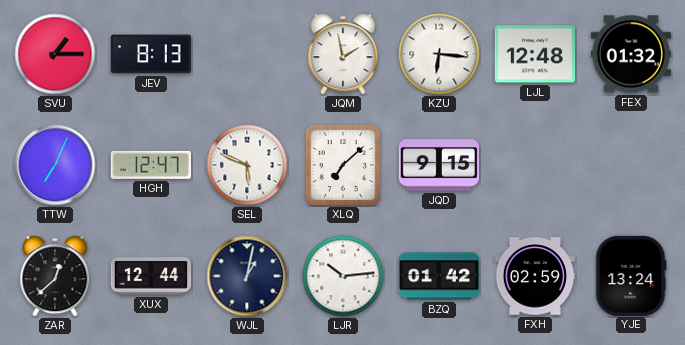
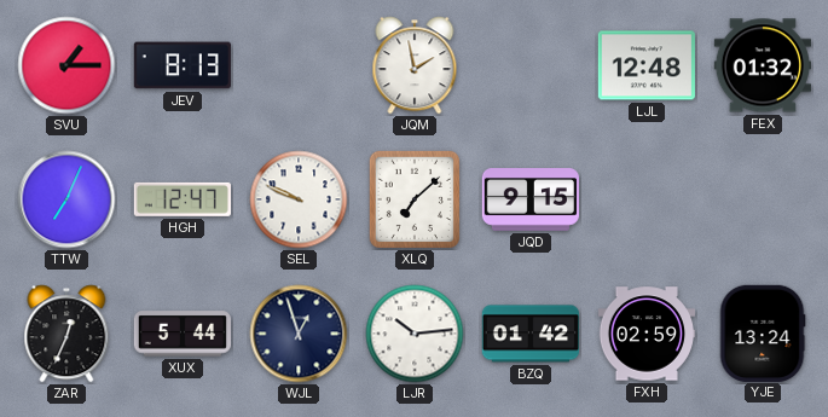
KZU: 6:16 -> none
SEL: 5:49 -> 9:49
ZAR: 12:38 -> 12:34
XUX: 12:44 -> 5:44
WJL: 1:02 -> 12:57
